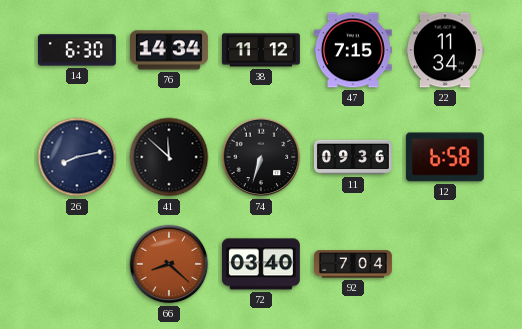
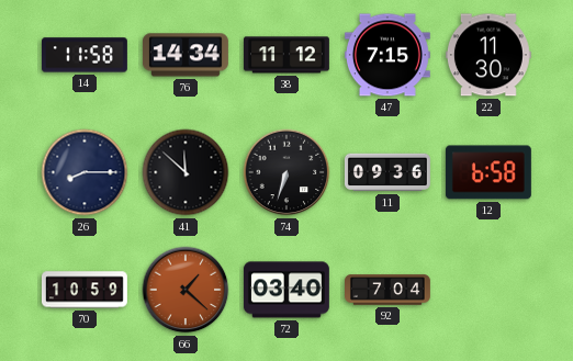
14: 6:30 -> 11:58
22: 11:34 -> 11:30
26: 8:13 -> 8:15
70: none -> 10:59
66: 8:22 -> 1:22
